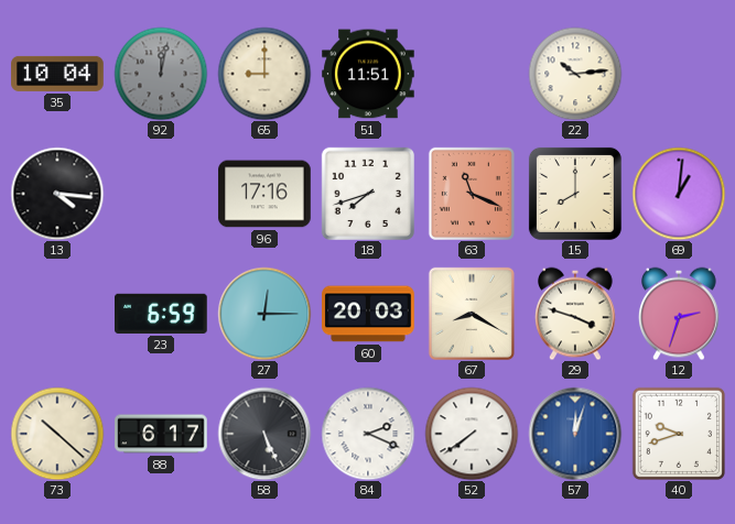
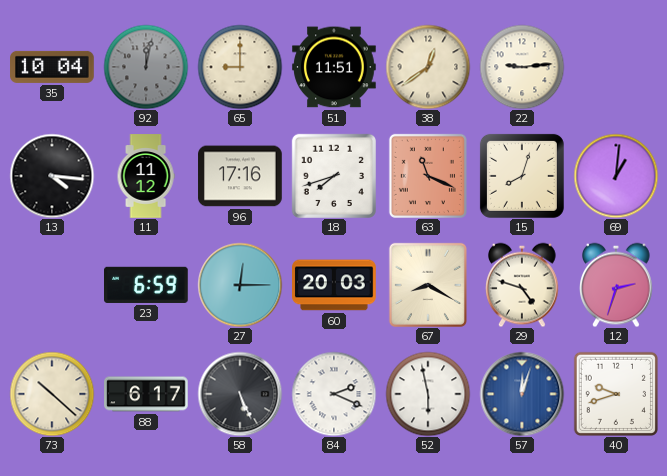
38: none -> 12:39
22: 10:14 -> 9:14
11: none -> 11:12
15: 8:00 -> 8:03
29: 3:48 -> 4:48
52: 7:39 -> 5:58
